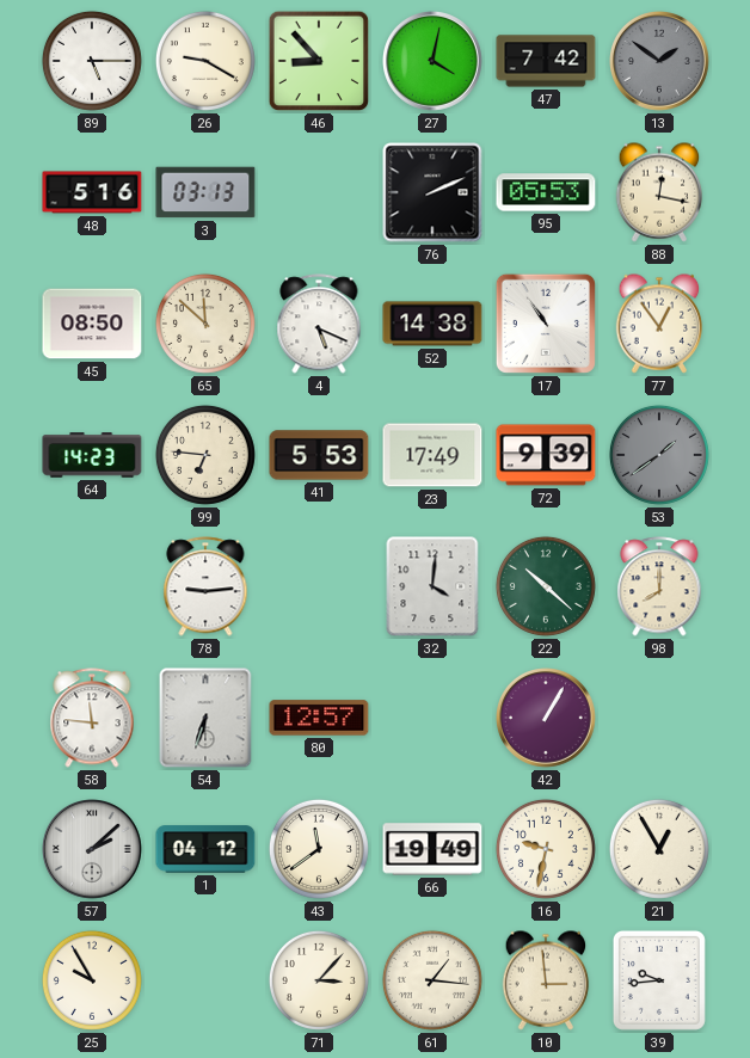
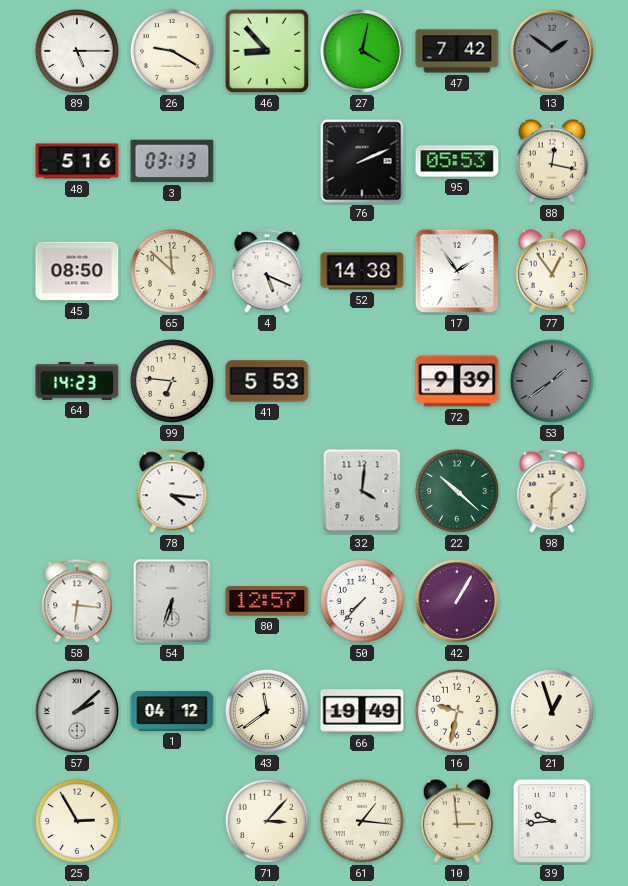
17: 10:54 -> 1:54
23: 17:49 -> none
78: 9:14 -> 4:16
98: 8:00 -> 1:31
58: 11:46 -> 6:16
50: none -> 7:37
21: 12:55 -> 12:57
25: 9:55 -> 2:55
